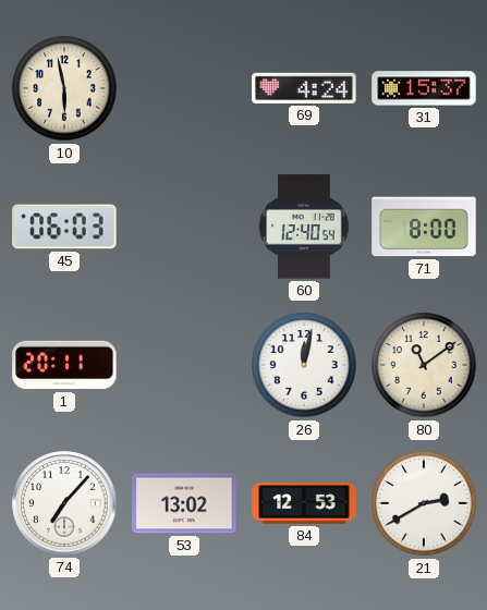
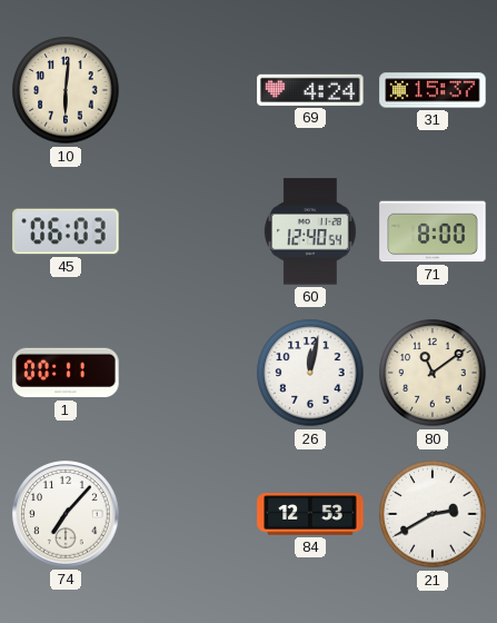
10: 5:58 -> 6:01
1: 20:11 -> 00:11
53: 13:02 -> none
